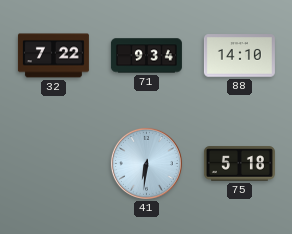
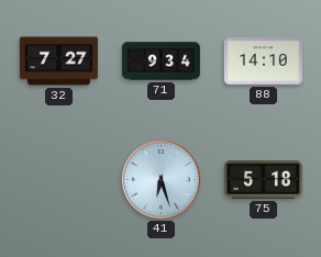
32: 7:22 -> 7:27
41: 6:31 -> 6:27
